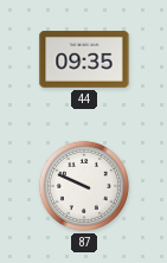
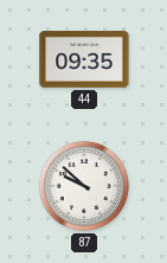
87: 9:49 -> 9:52
